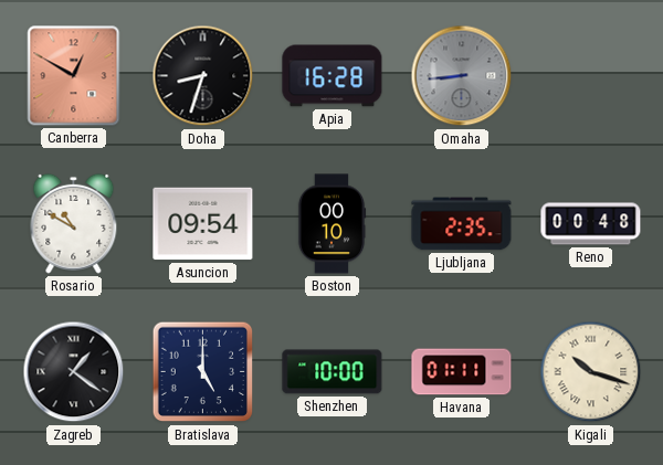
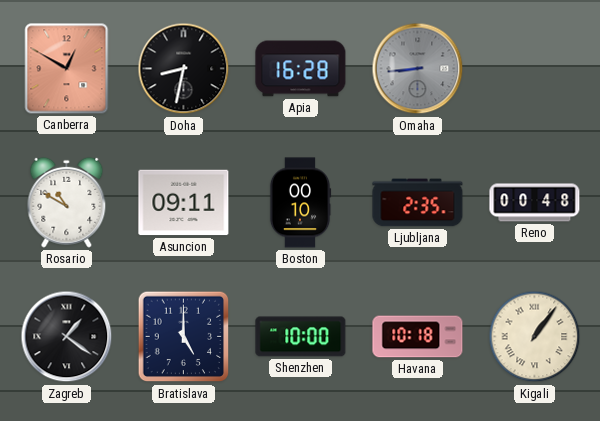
Doha: 8:33 -> 8:32
Asuncion: 09:54 -> 09:11
Havana: 01:11 -> 10:18
Kigali: 10:18 -> 1:06
